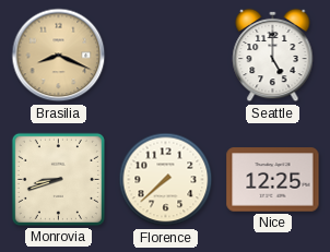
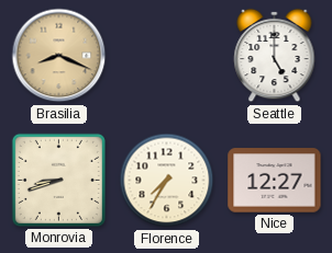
Florence: 7:38 -> 7:35
Nice: 12:25 -> 12:27
